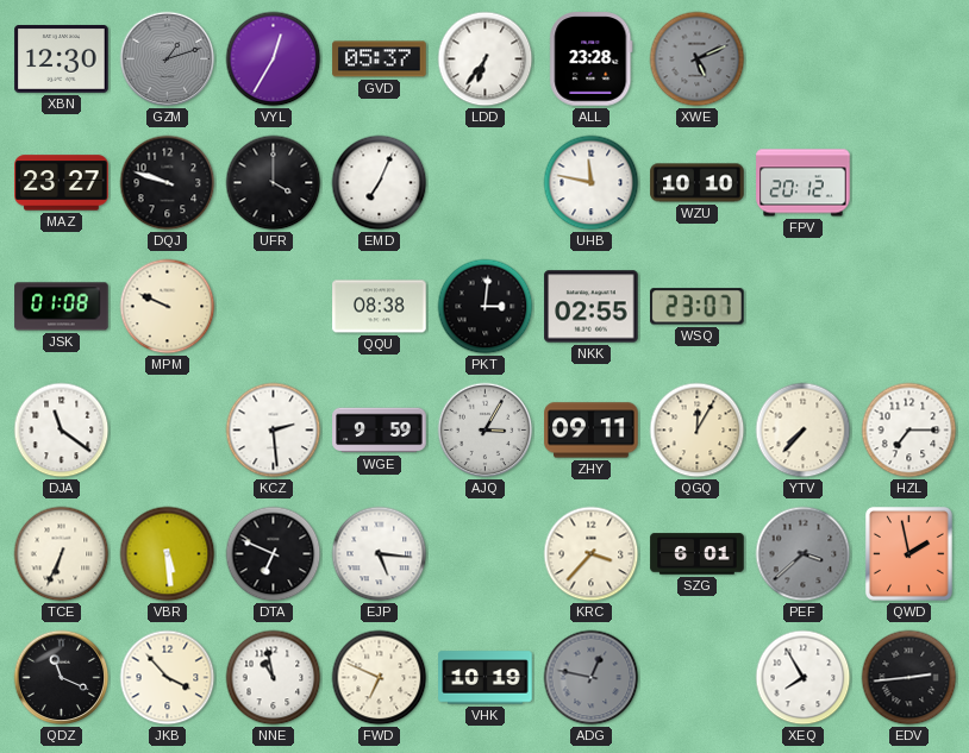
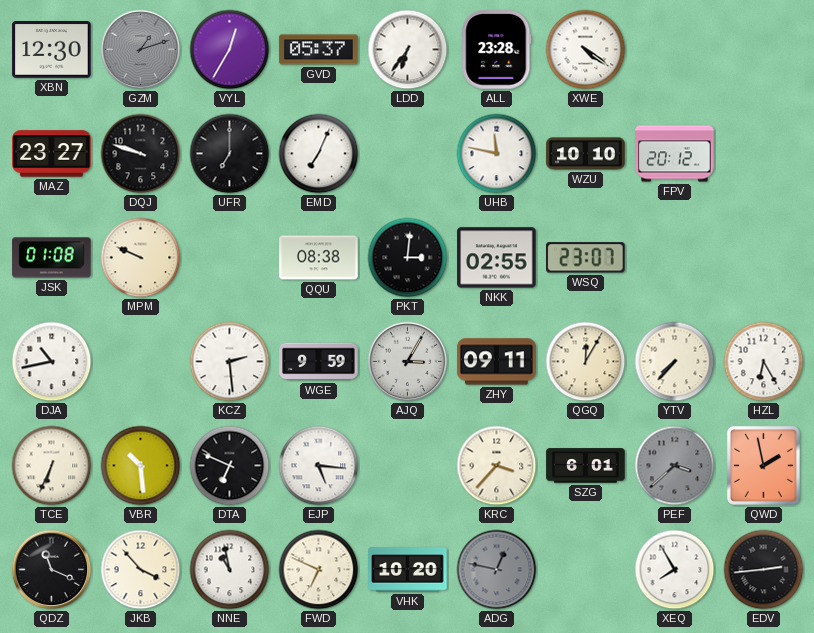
XWE: 5:11 -> 4:21
XWE dial: grey -> white
UFR: 4:00 -> 7:00
DJA: 11:21 -> 10:43
HZL: 7:15 -> 6:25
VBR: 5:29 -> 10:29
VHK: 10:19 -> 10:20
